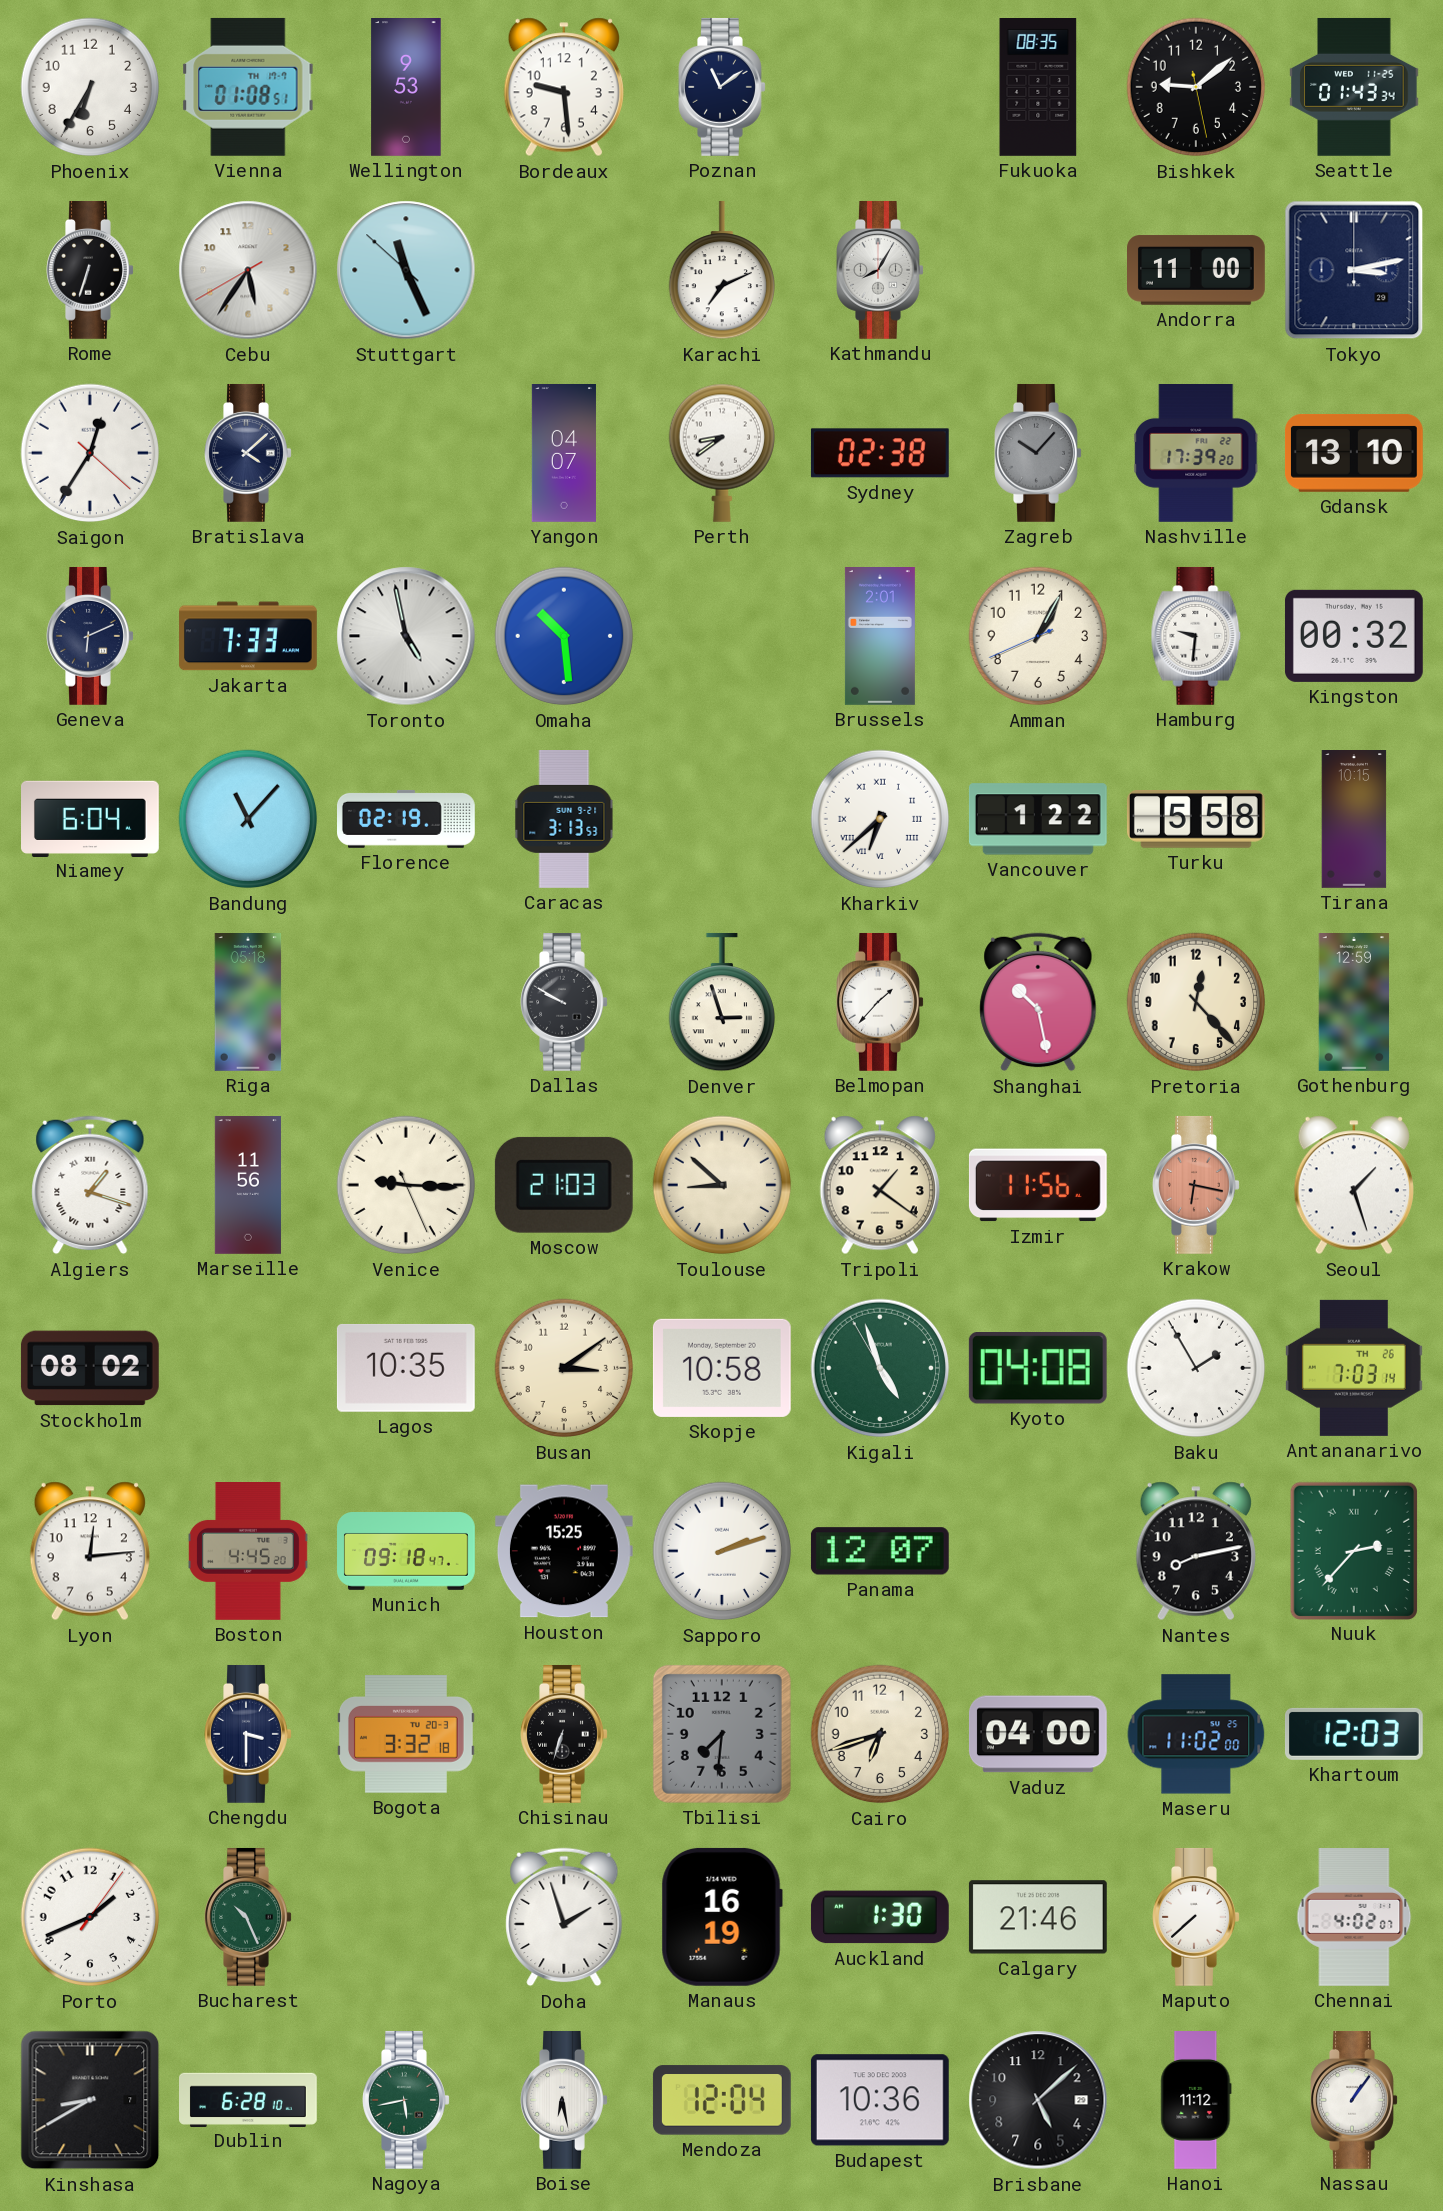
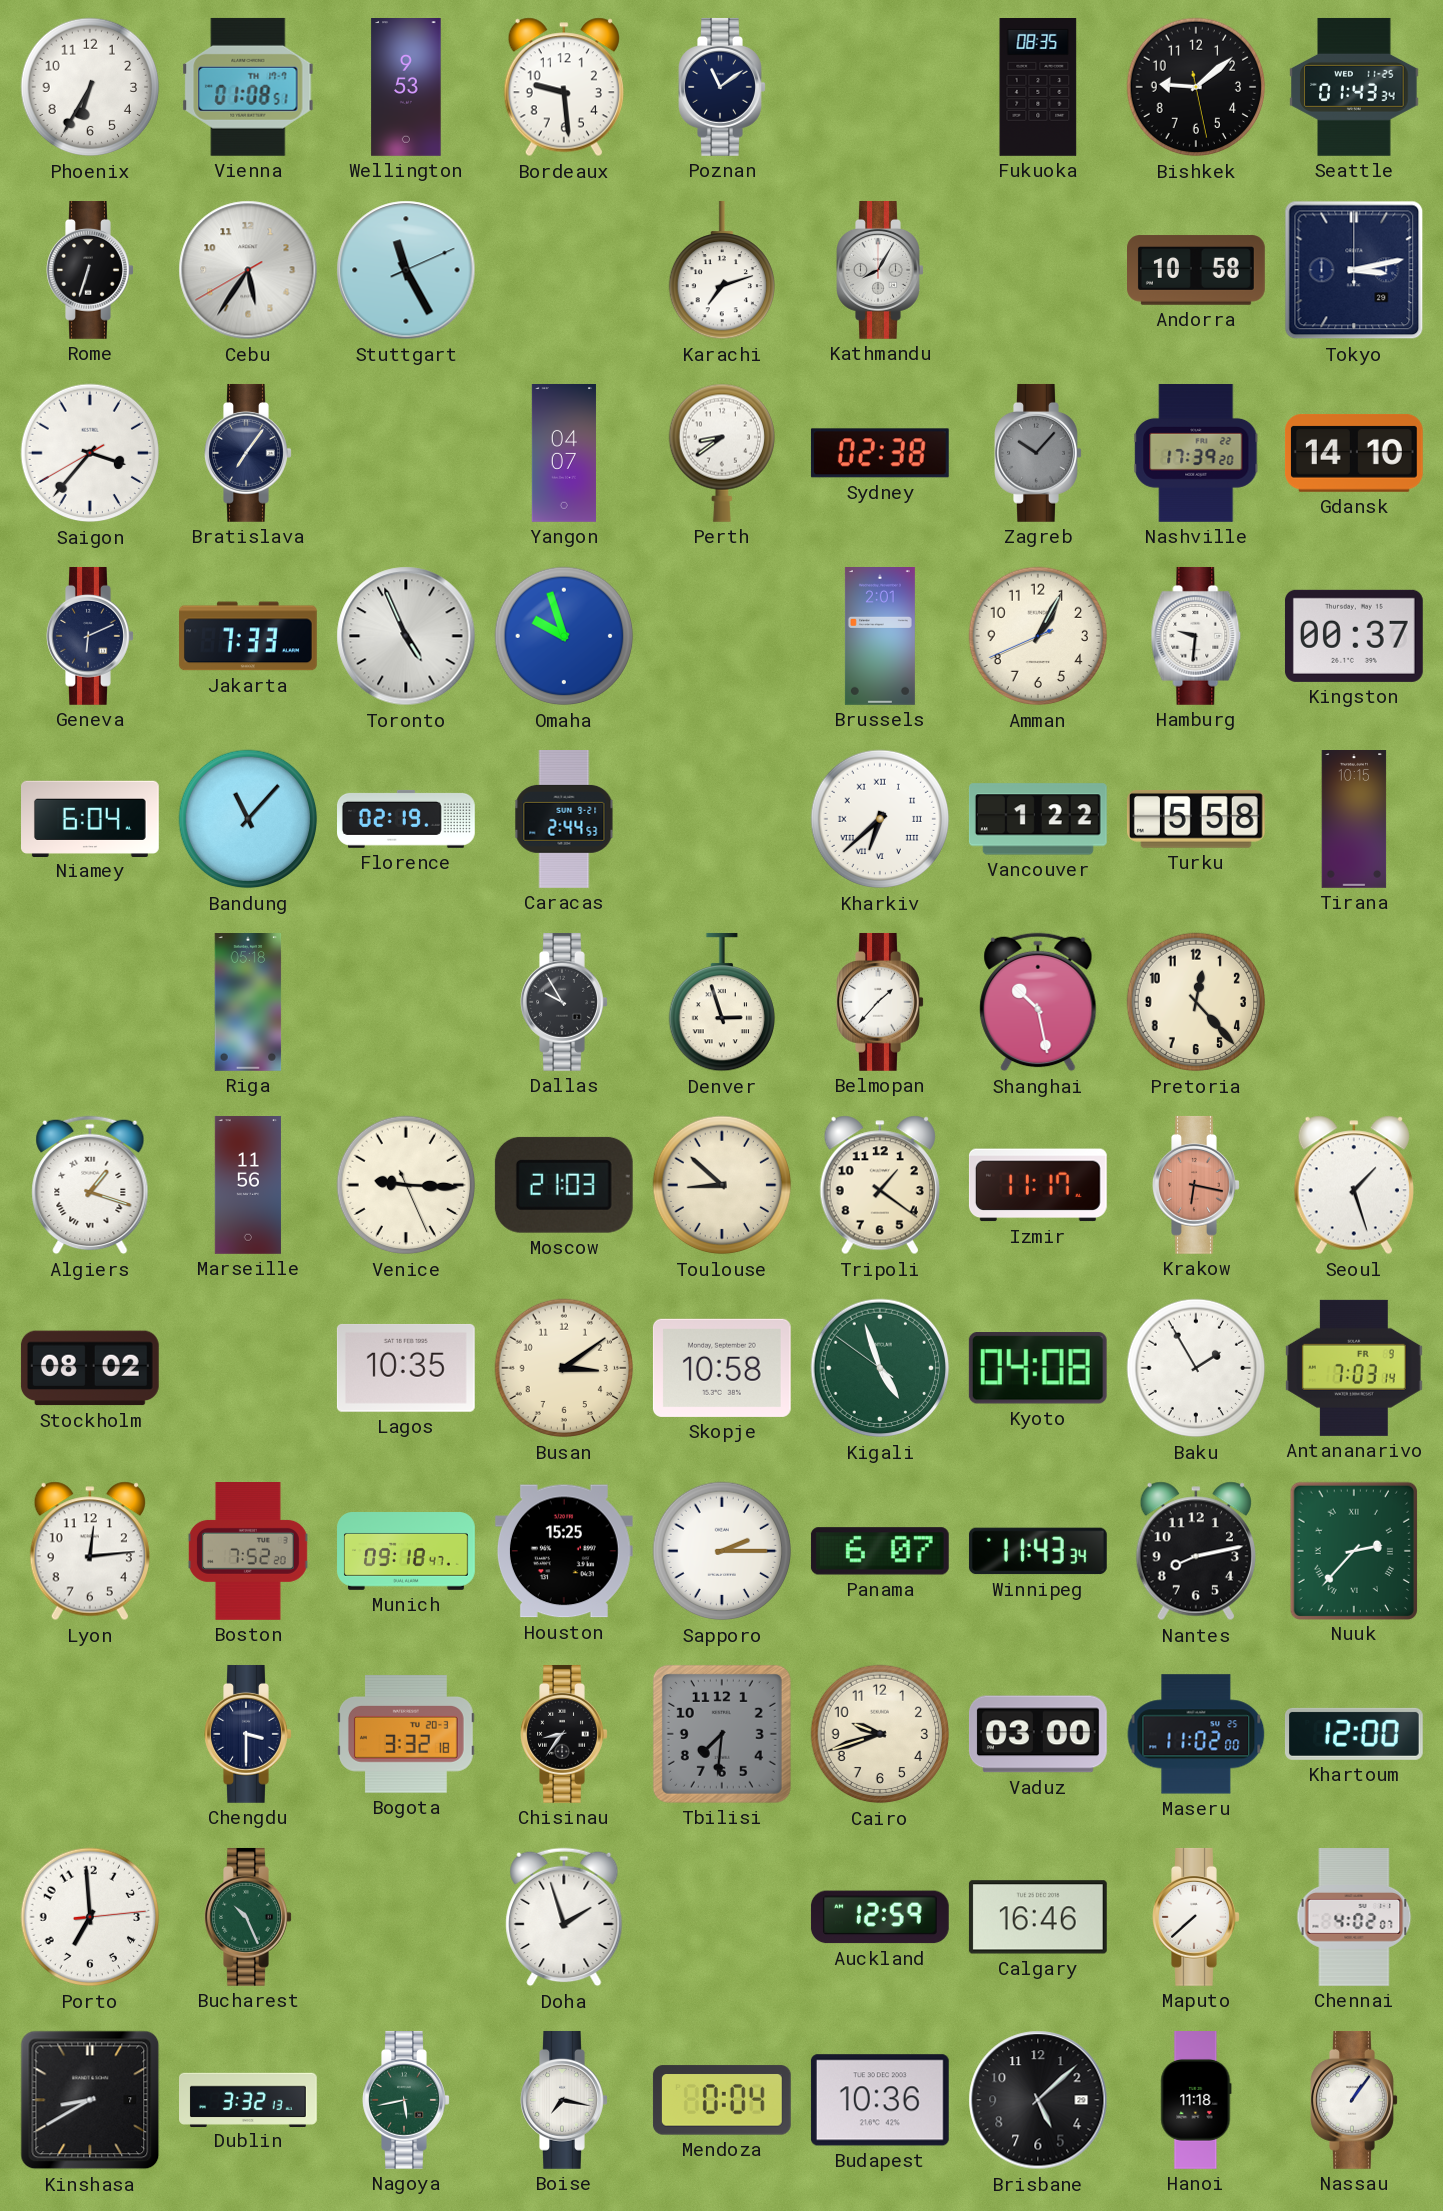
Stuttgart: 11:25:52 -> 11:25:11
Karachi: 7:11 -> 7:12
Andorra: 11:00 -> 10:58
Saigon: 12:35 -> 3:36
Bratislava: 4:08 -> 7:06
Gdansk: 13:10 -> 14:10
Toronto: 4:58 -> 4:56
Omaha: 10:29 -> 9:57
Kingston: 00:32 -> 00:37
Caracas: 3:13 -> 2:44
Dallas: 9:50 -> 9:55
Gothenburg: 12:59 -> none
Izmir: 11:56 -> 11:17
Kigali: 4:56:55 -> 4:56:51
Antananarivo date: TH 26 -> FR 9
Boston: 4:45 -> 7:52
Sapporo: 2:12 -> 2:15
Panama: 12:07 -> 6:07
Winnipeg: none -> 11:43
Chisinau: 6:33 -> 8:36
Cairo: 6:42 -> 9:42
Vaduz: 04:00 -> 03:00
Khartoum: 12:03 -> 12:00
Porto: 1:41 -> 6:59
Manaus: 16:19 -> none
Auckland: 1:30 -> 12:59
Calgary: 21:46 -> 16:46
Dublin: 6:28 -> 3:32
Boise: 6:28 -> 7:17
Mendoza: 12:04 -> 0:04
Hanoi: 11:12 -> 11:18
